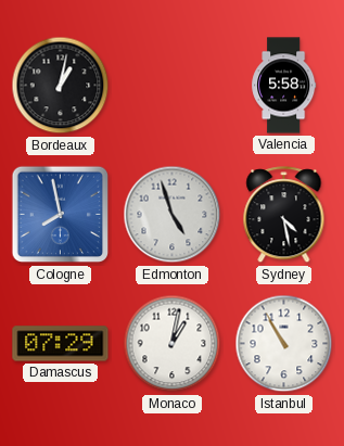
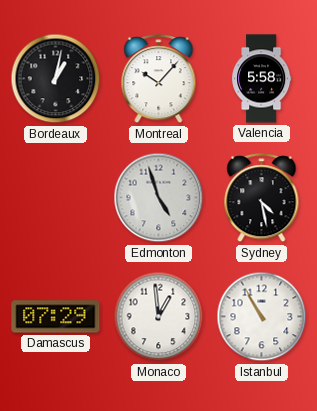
Montreal: none -> 10:07
Cologne: 7:58 -> none
Monaco: 1:02 -> 12:59
